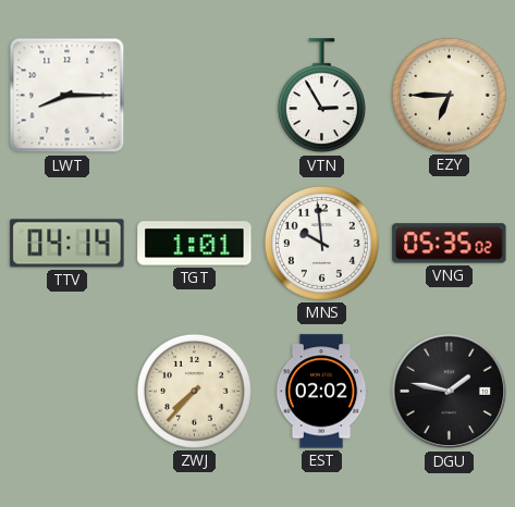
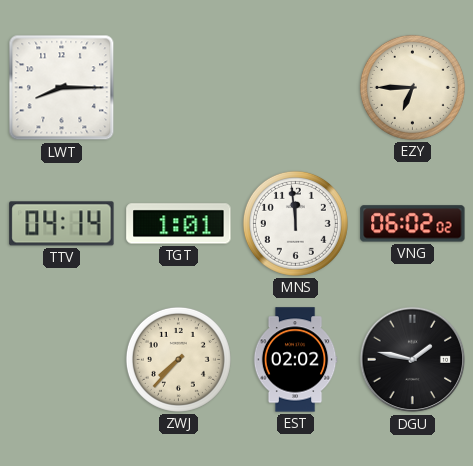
VTN: 2:55 -> none
MNS: 9:59 -> 11:59
VNG: 05:35 -> 06:02
